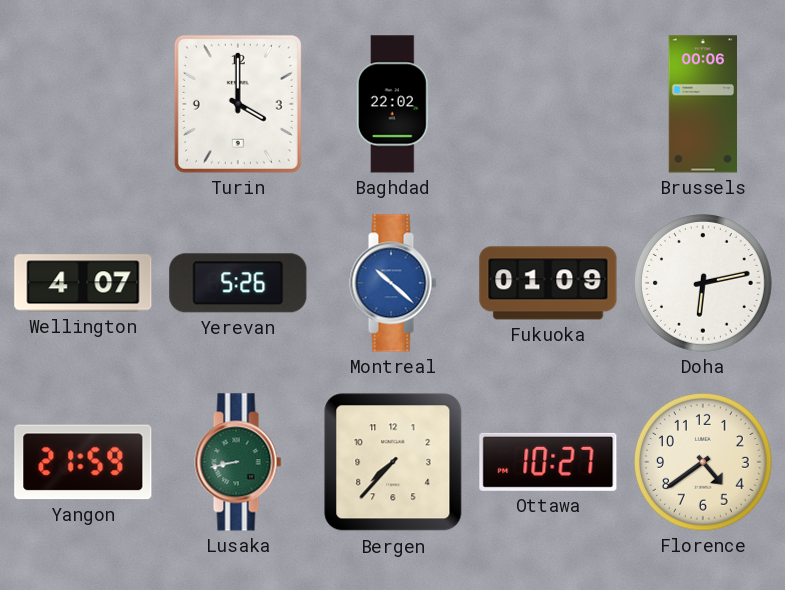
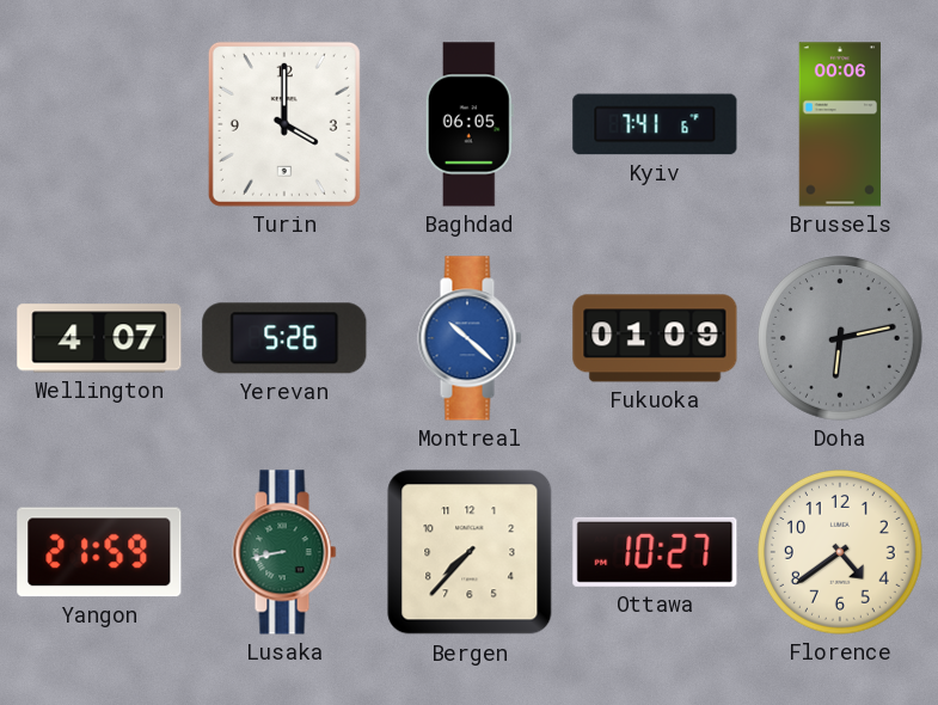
Baghdad: 22:02 -> 06:05
Kyiv: none -> 7:41
Doha dial: white -> grey
